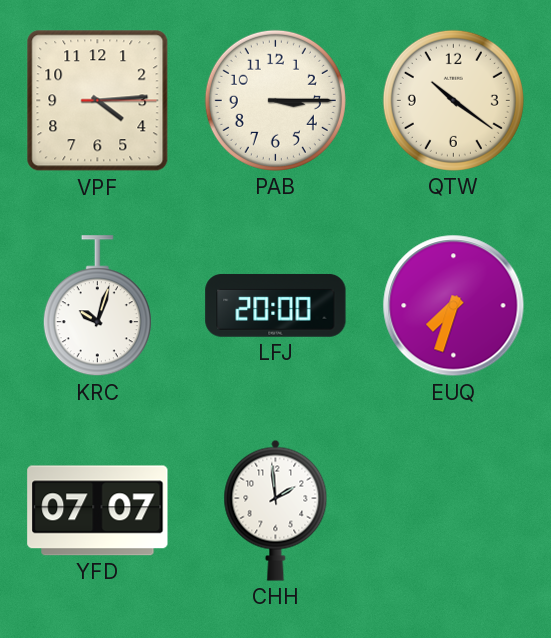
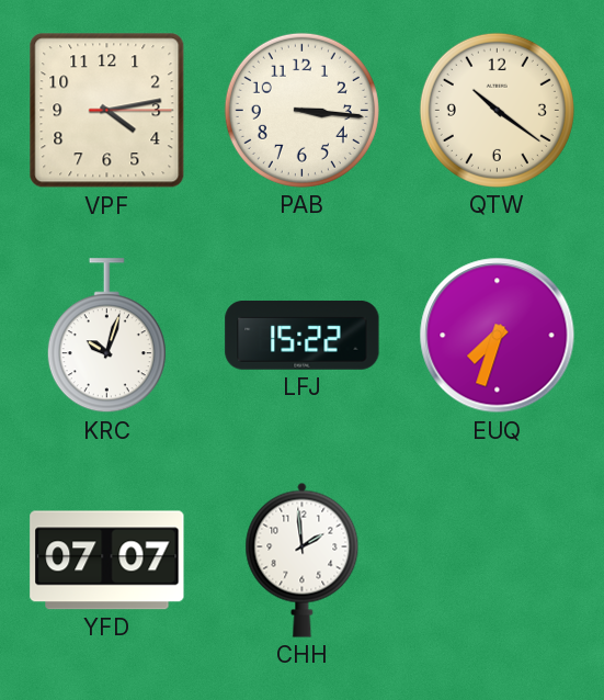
VPF: 4:14 -> 4:13
PAB: 3:15 -> 3:16
LFJ: 20:00 -> 15:22
